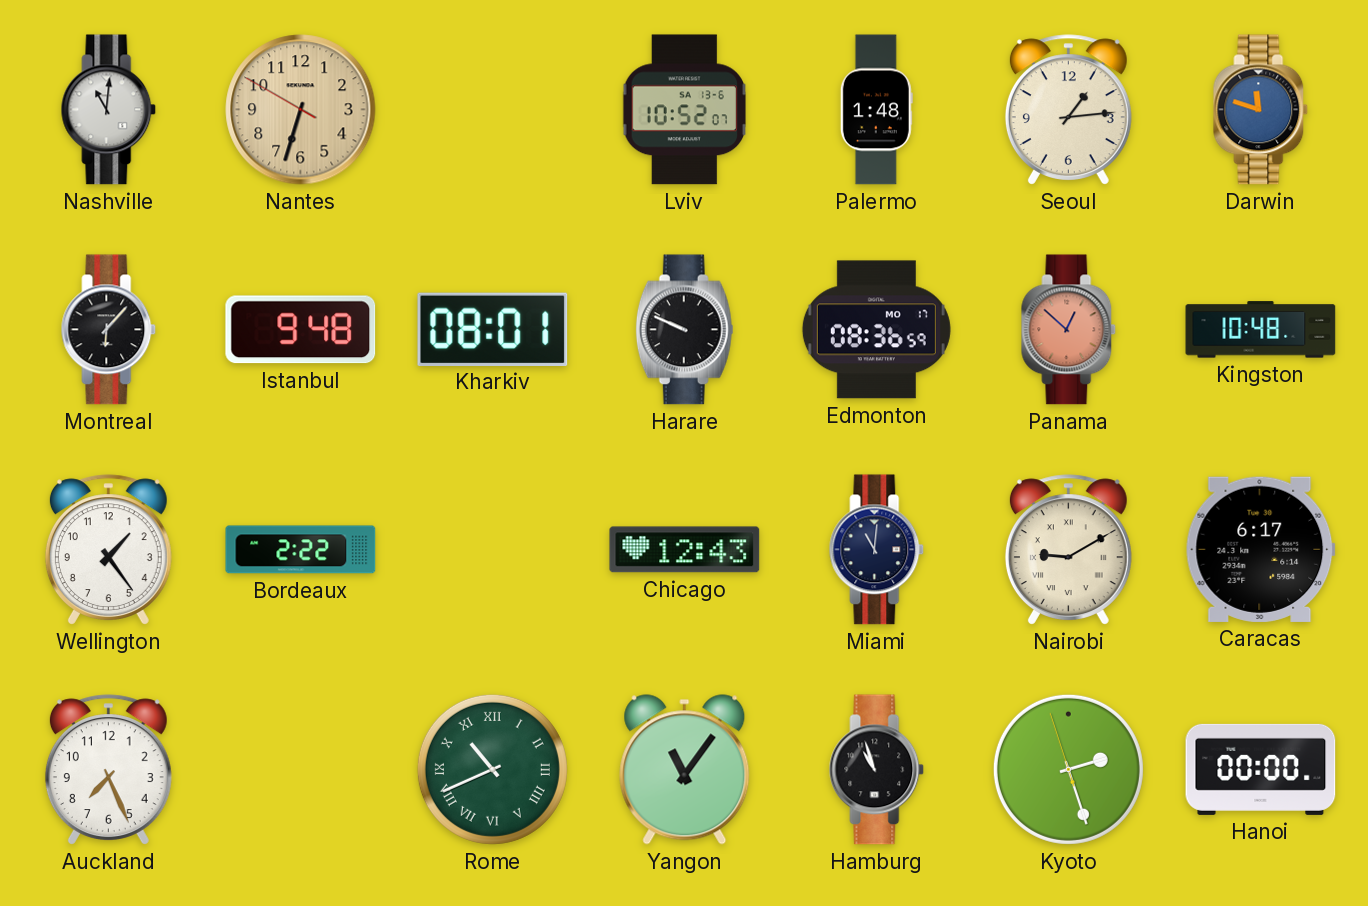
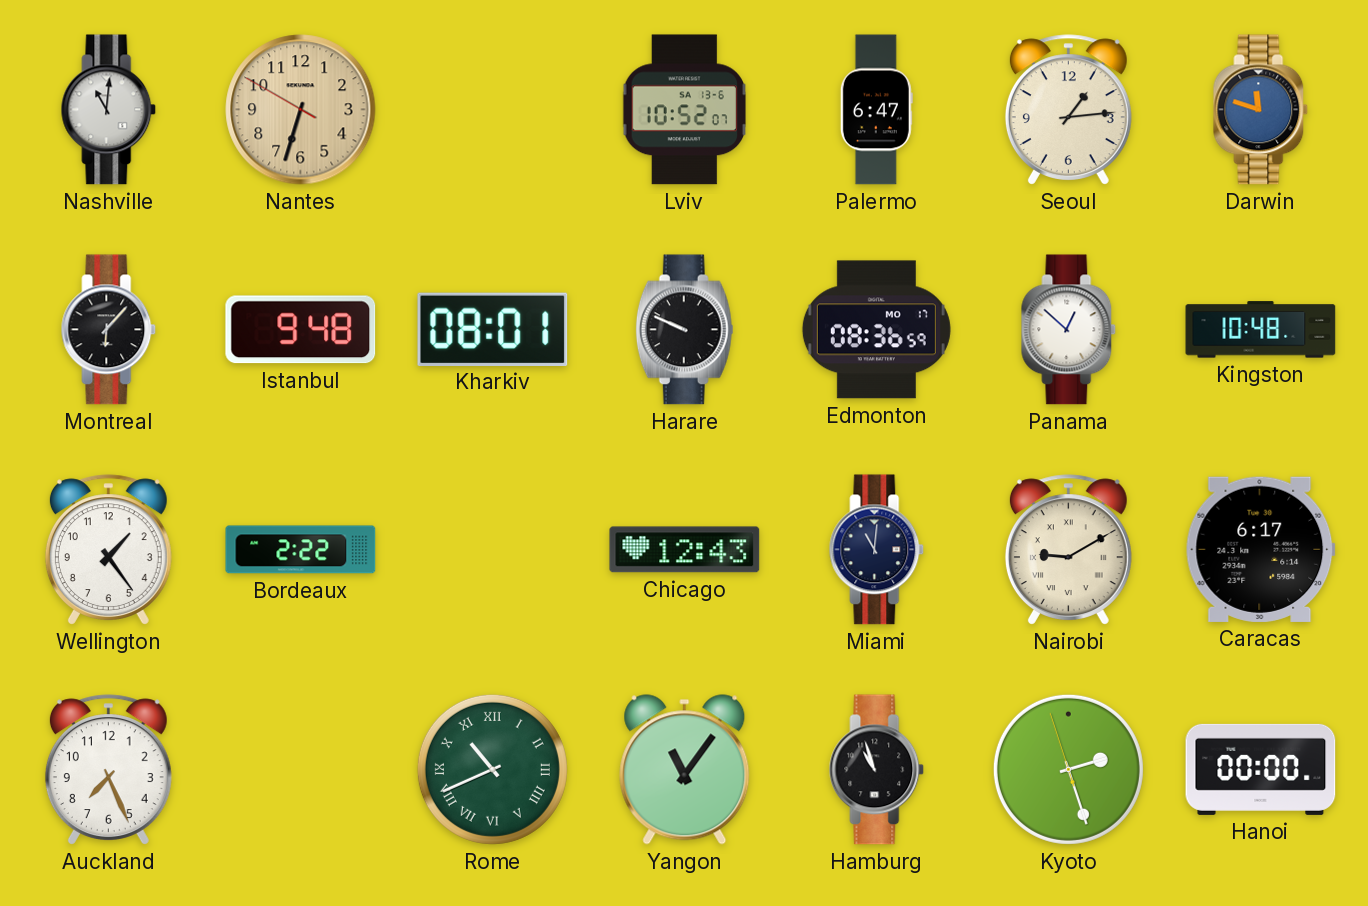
Palermo: 1:48 -> 6:47
Panama dial: salmon -> white
